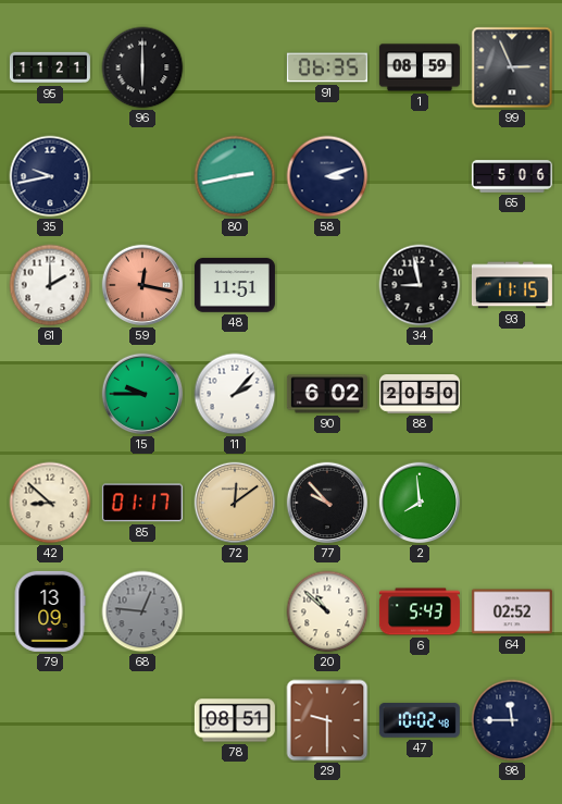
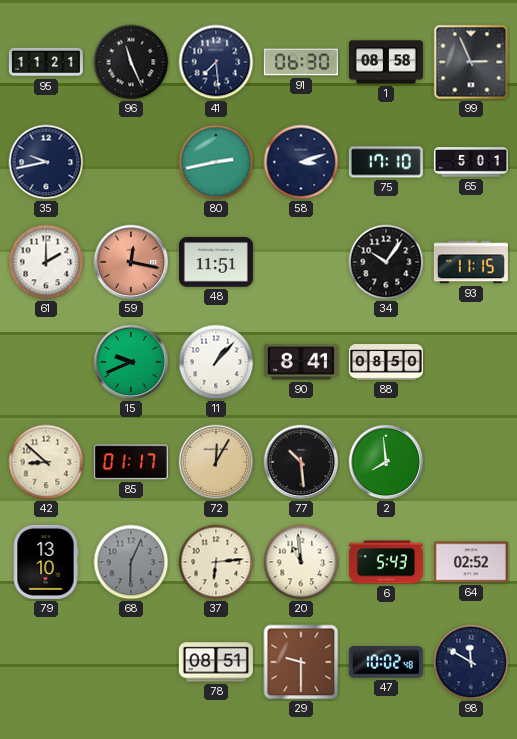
96: 6:00 -> 11:26
41: none -> 7:29
91: 06:35 -> 06:30
1: 08:59 -> 08:58
75: none -> 17:10
65: 5:06 -> 5:01
34: 8:58 -> 10:06
15: 9:45 -> 9:41
11: 2:07 -> 1:07
90: 6:02 -> 8:41
88: 20:50 -> 08:50
72: 12:09 -> 12:05
77: 9:53 -> 10:29
79: 13:09 -> 13:10
68: 12:46 -> 6:04
37: none -> 6:14
20: 10:52 -> 10:59
98: 11:45 -> 11:50
